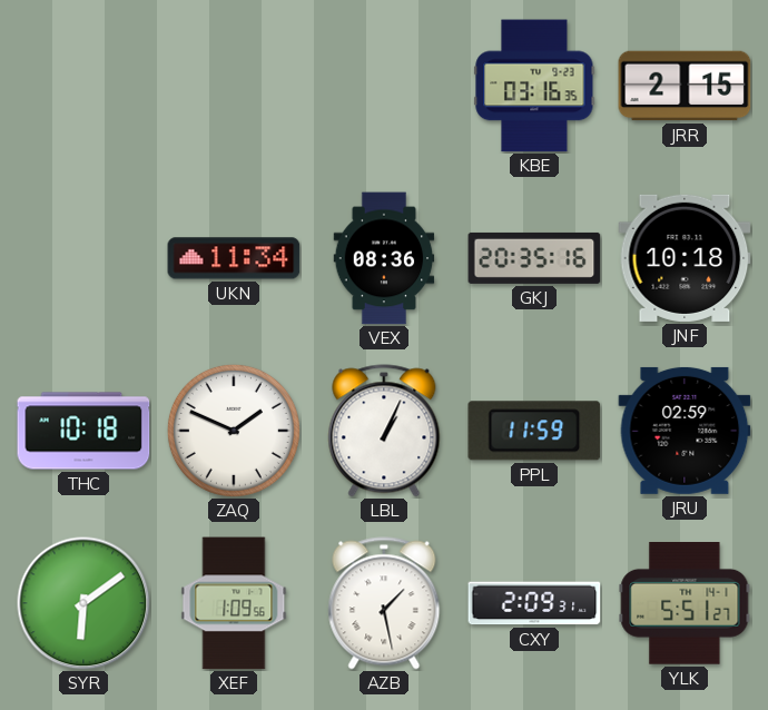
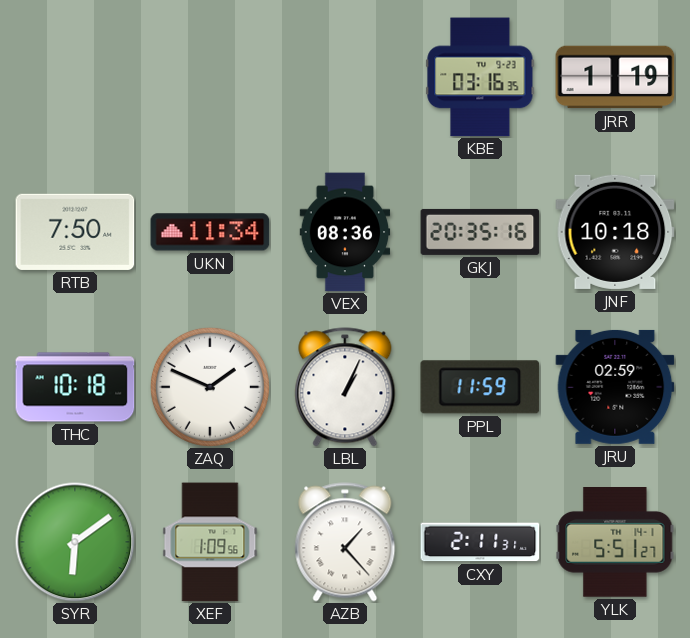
JRR: 2:15 -> 1:19
RTB: none -> 7:50
AZB: 1:28 -> 1:23
CXY: 2:09 -> 2:11
